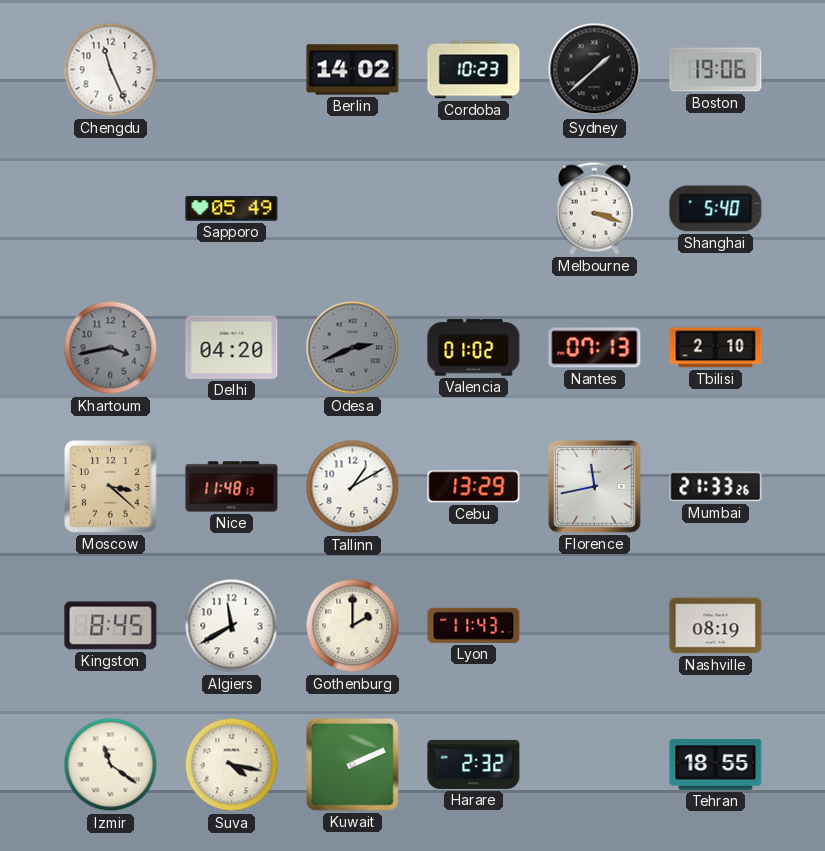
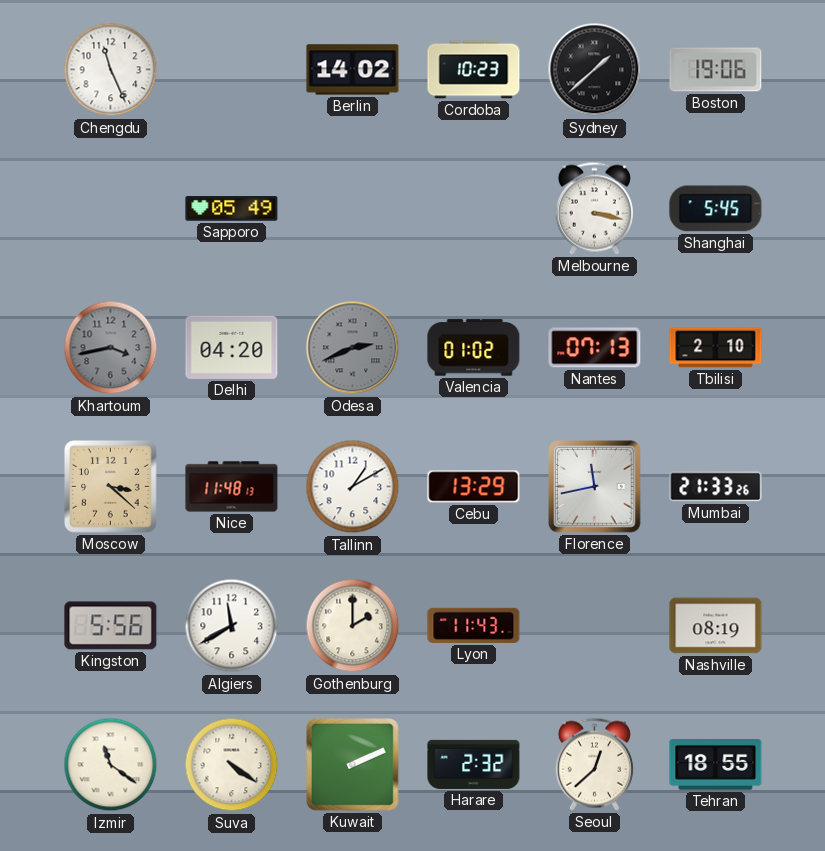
Melbourne: 3:18 -> 3:17
Shanghai: 5:40 -> 5:45
Kingston: 8:45 -> 5:56
Suva: 4:17 -> 4:21
Seoul: none -> 12:38
